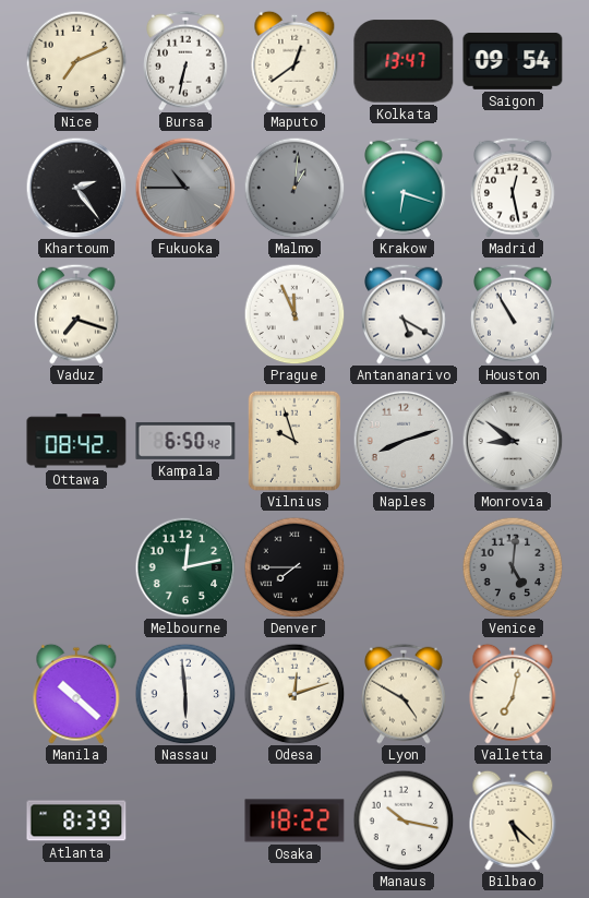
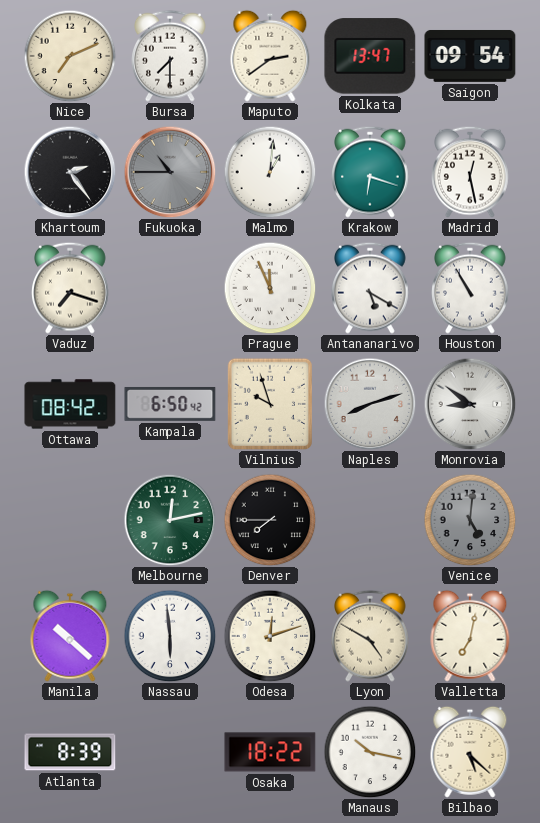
Bursa: 6:32 -> 7:30
Maputo: 12:39 -> 2:39
Malmo dial: grey -> white
